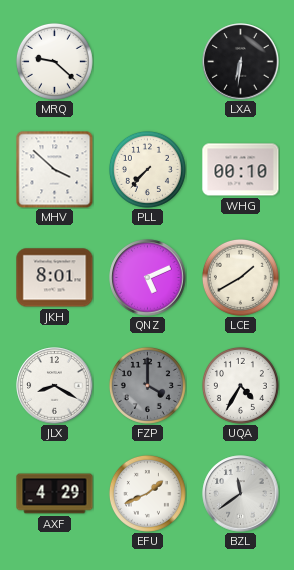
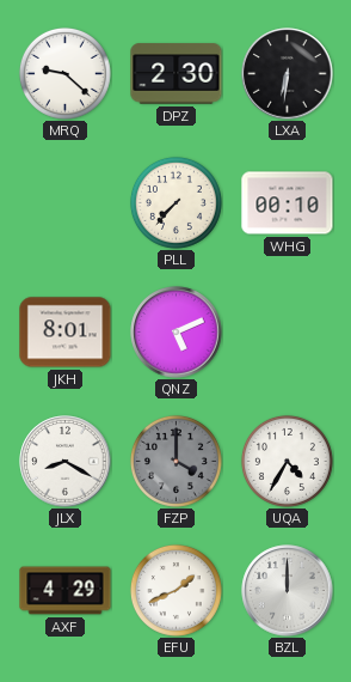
DPZ: none -> 2:30
MHV: 3:52 -> none
LCE: 1:40 -> none
BZL: 11:39 -> 12:00
